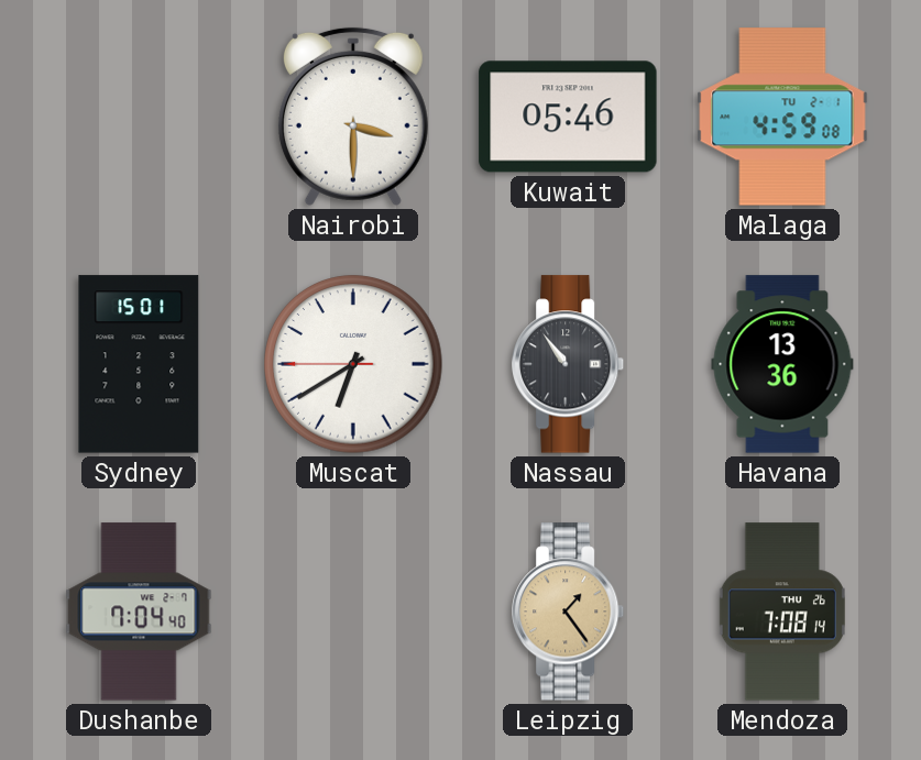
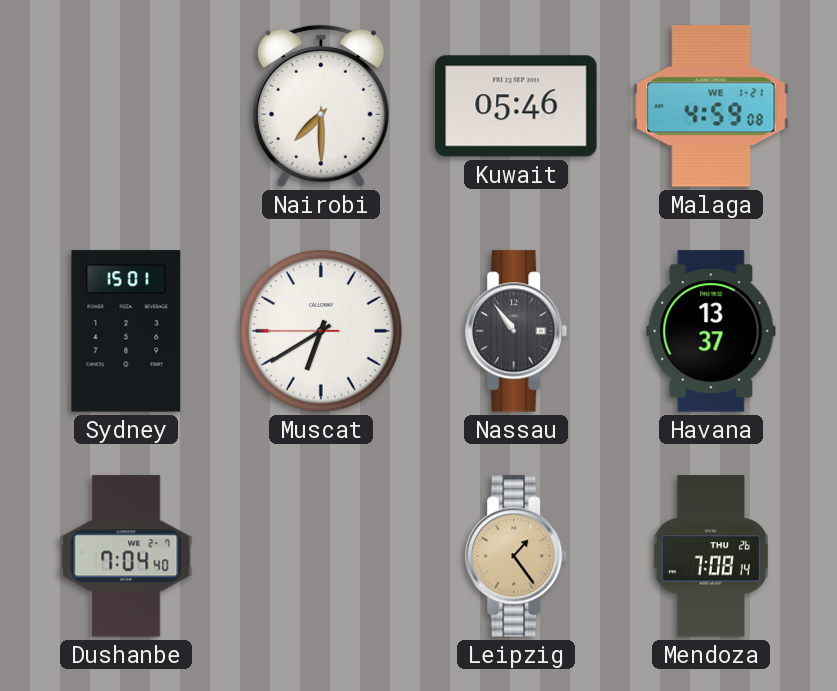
Nairobi: 3:30 -> 7:30
Malaga date: TU 2-1 -> WE 1-21
Havana: 13:36 -> 13:37
